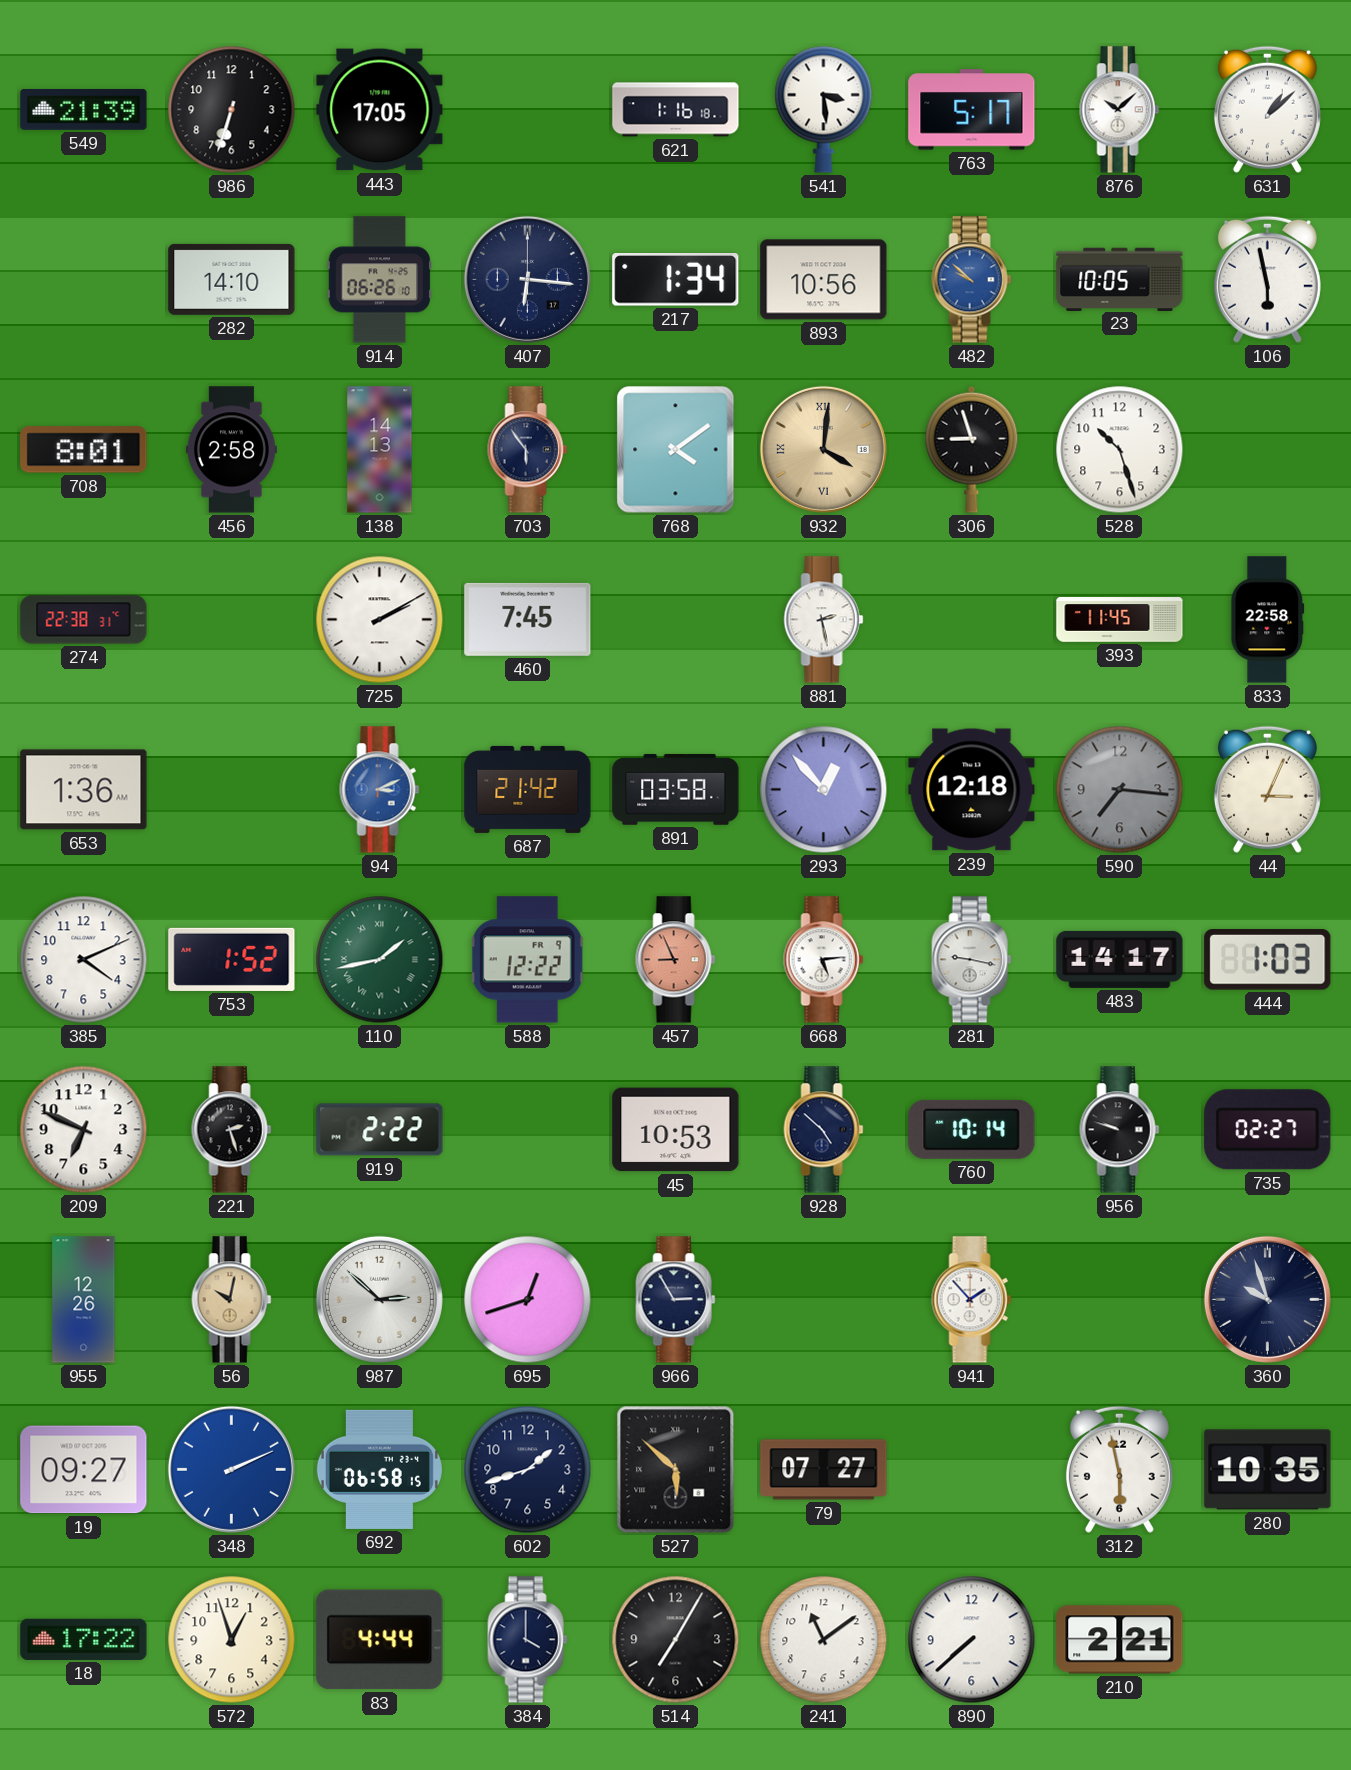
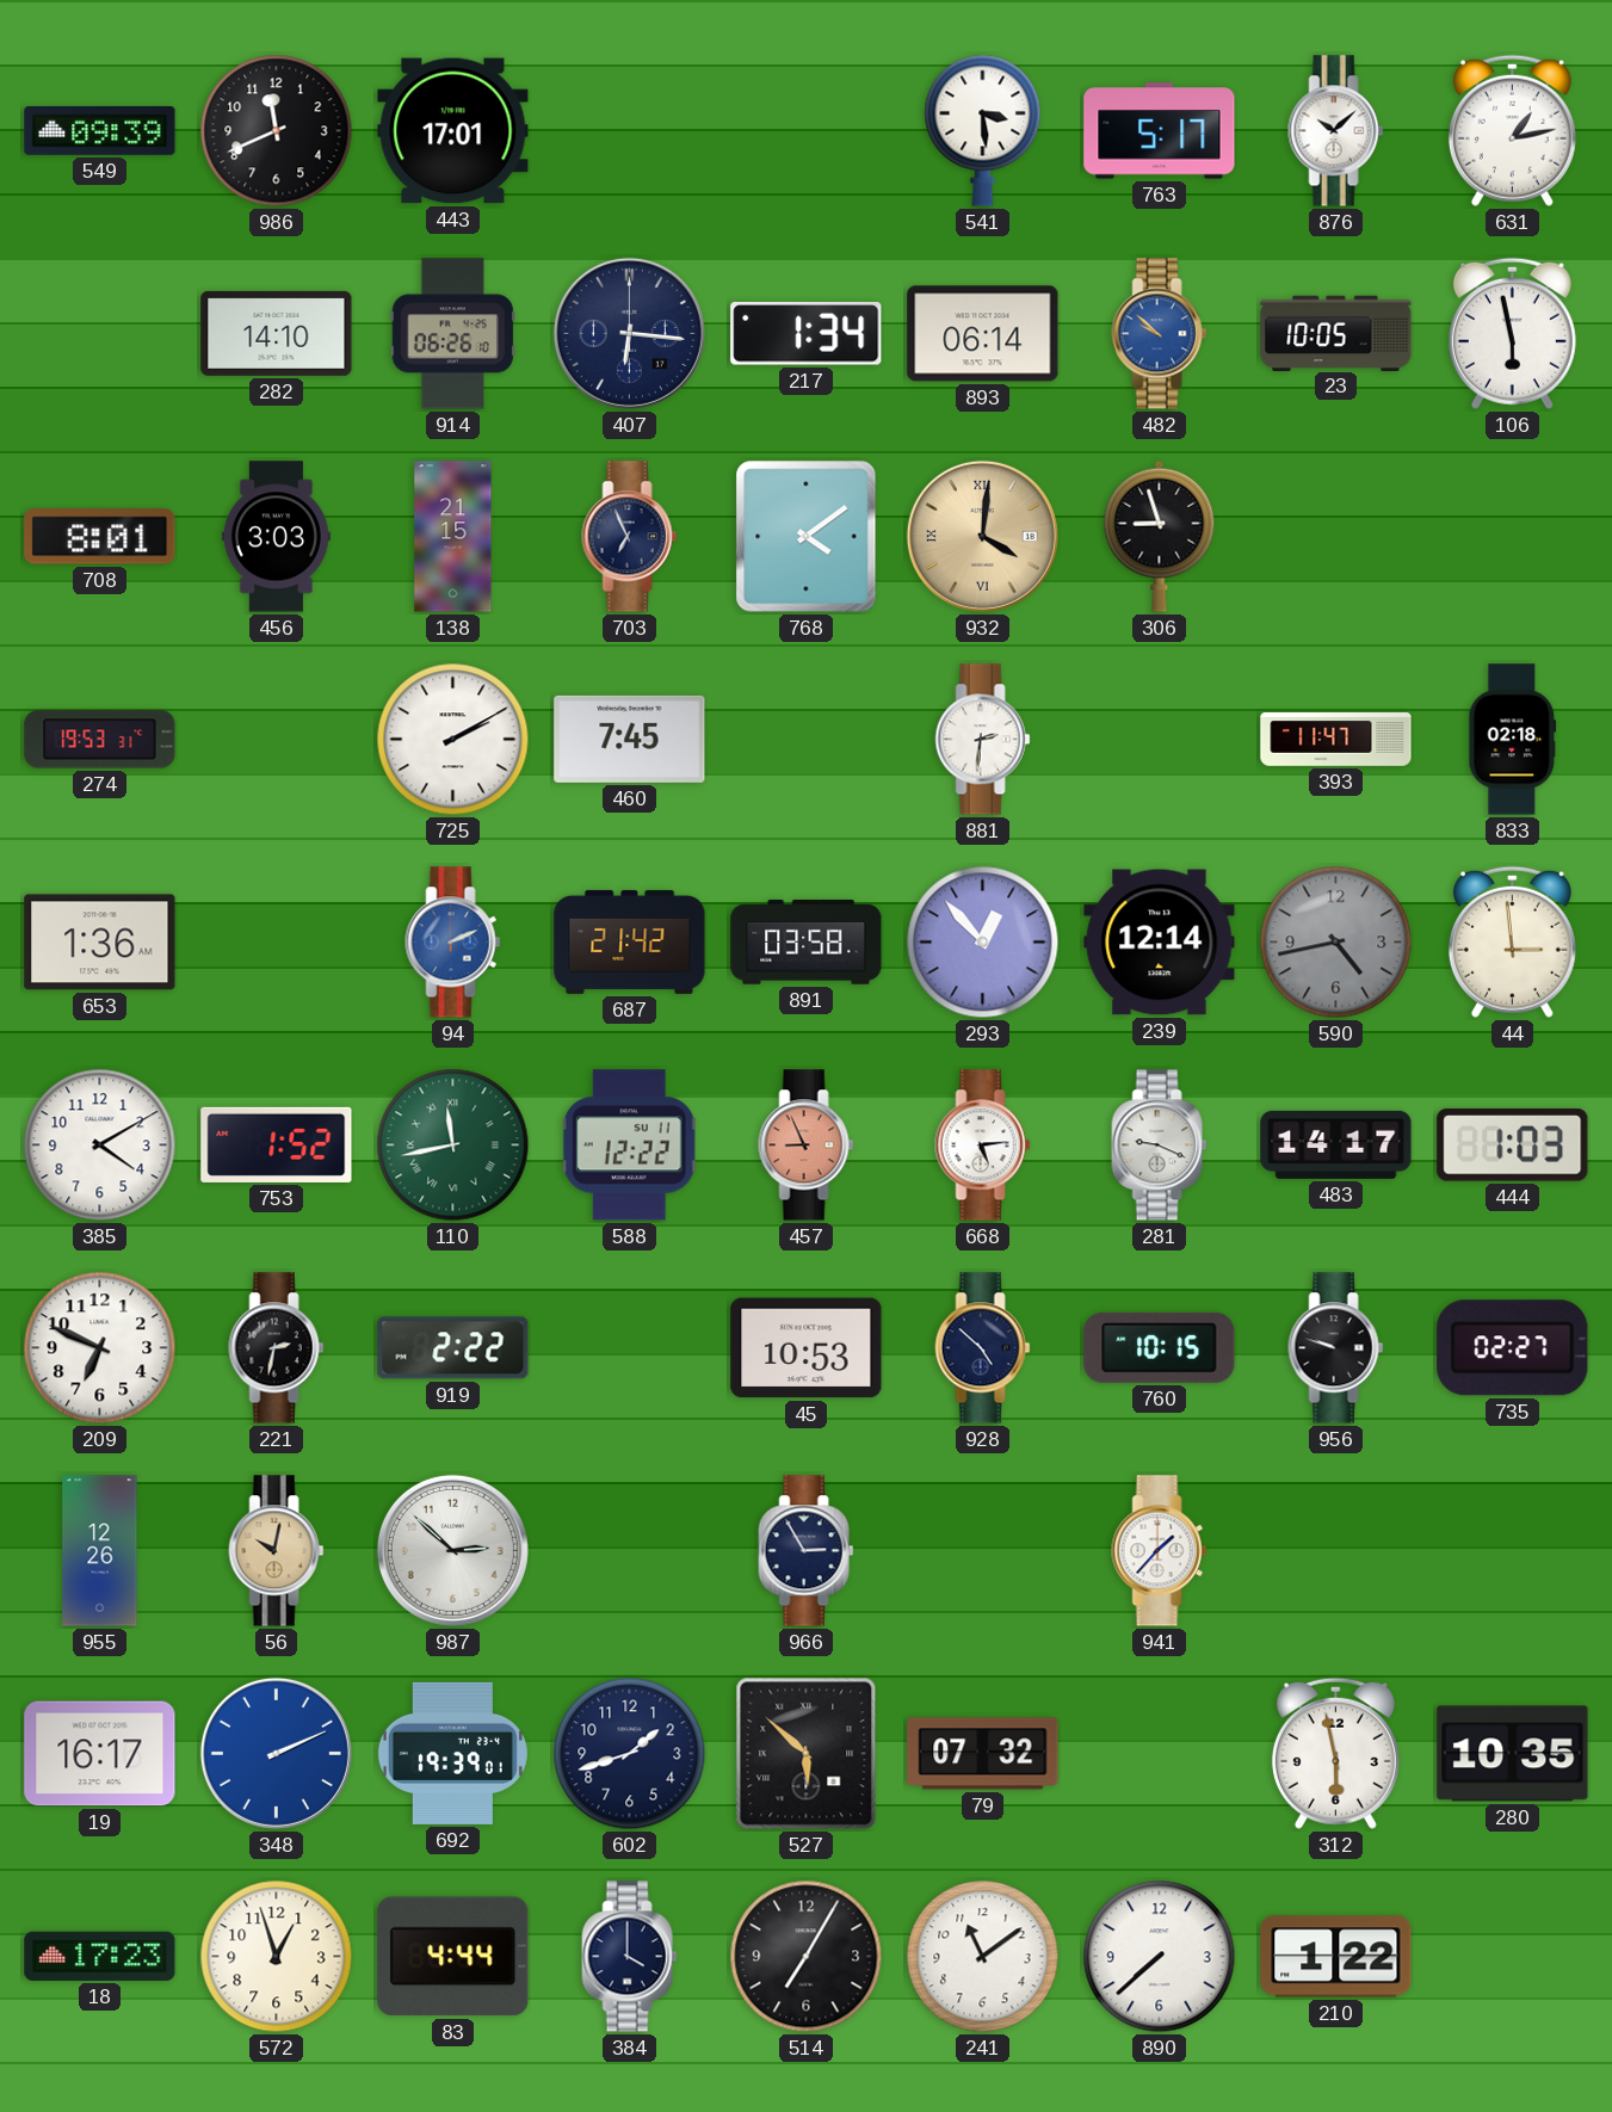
549: 21:39 -> 09:39
986: 6:33 -> 11:41
443: 17:05 -> 17:01
621: 1:16 -> none
631: 1:08 -> 1:13
893: 10:56 -> 06:14
456: 2:58 -> 3:03
138: 14:13 -> 21:15
703: 5:54 -> 6:56
528: 10:27 -> none
274: 22:38 -> 19:53
881: 2:28 -> 2:31
393: 11:45 -> 11:47
833: 22:58 -> 02:18
94: 3:11 -> 2:11
239: 12:18 -> 12:14
590: 7:16 -> 4:43
44: 3:04 -> 2:59
385: 4:11 -> 4:10
110: 1:43 -> 11:43
588 date: FR 9 -> SU 11
281: 9:17 -> 9:19
221: 2:27 -> 2:32
760: 10:14 -> 10:15
695: 12:42 -> none
941: 1:53 -> 1:37
360: 9:57 -> none
19: 09:27 -> 16:17
692: 06:58 -> 19:39
79: 07:27 -> 07:32
18: 17:22 -> 17:23
210: 2:21 -> 1:22
